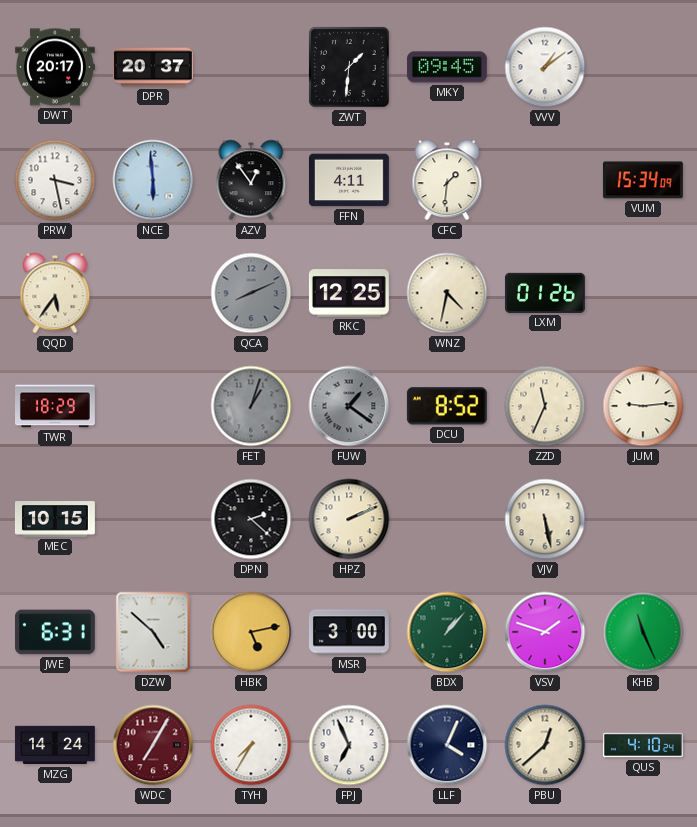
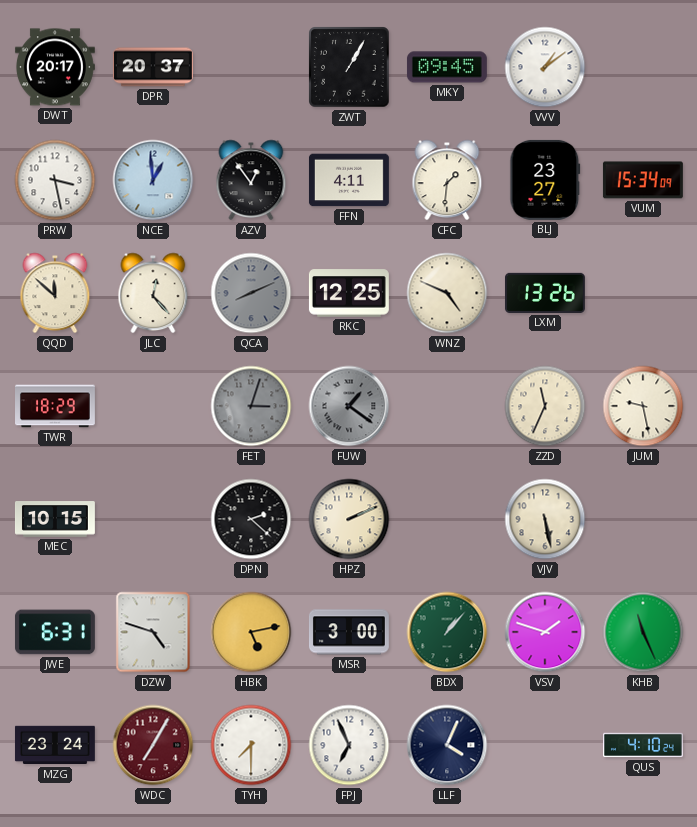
ZWT: 1:31 -> 1:05
NCE: 5:59 -> 12:59
BLJ: none -> 23:27
QQD: 5:36 -> 11:52
JLC: none -> 12:23
WNZ: 4:32 -> 4:49
LXM: 01:26 -> 13:26
FET: 1:03 -> 3:03
DCU: 8:52 -> none
JUM: 9:14 -> 9:28
DZW: 4:52 -> 4:48
MZG: 14:24 -> 23:24
TYH: 7:35 -> 7:30
PBU: 12:38 -> none
